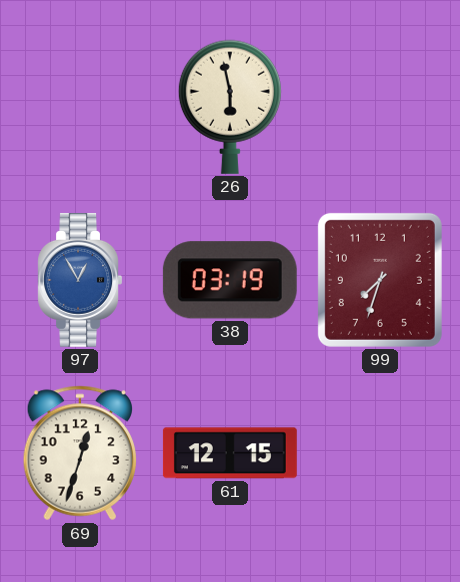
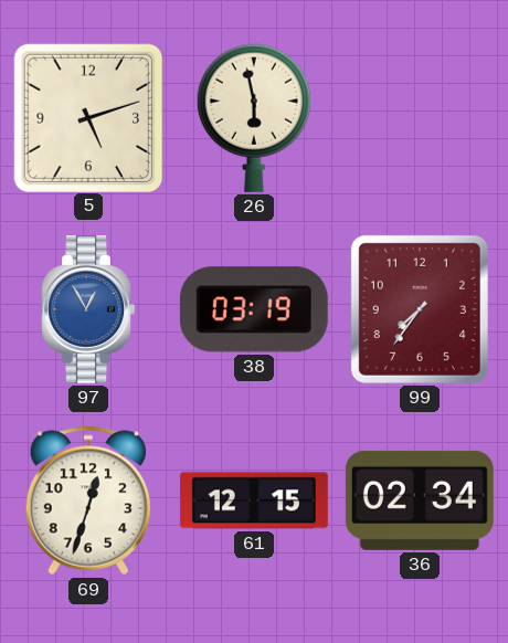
5: none -> 5:12
99: 7:33 -> 7:36
36: none -> 02:34
